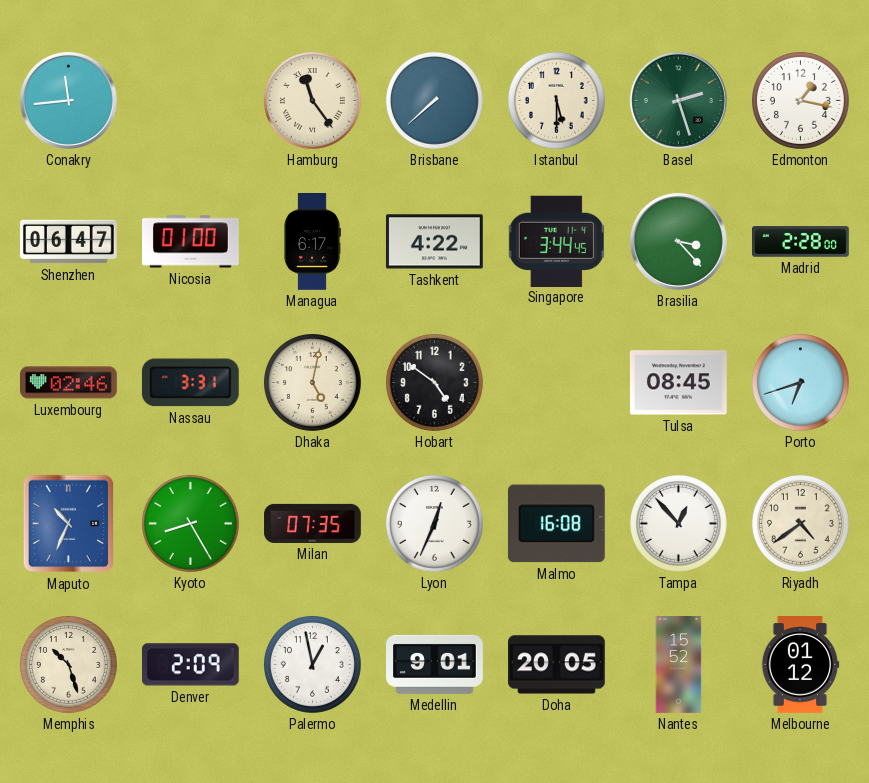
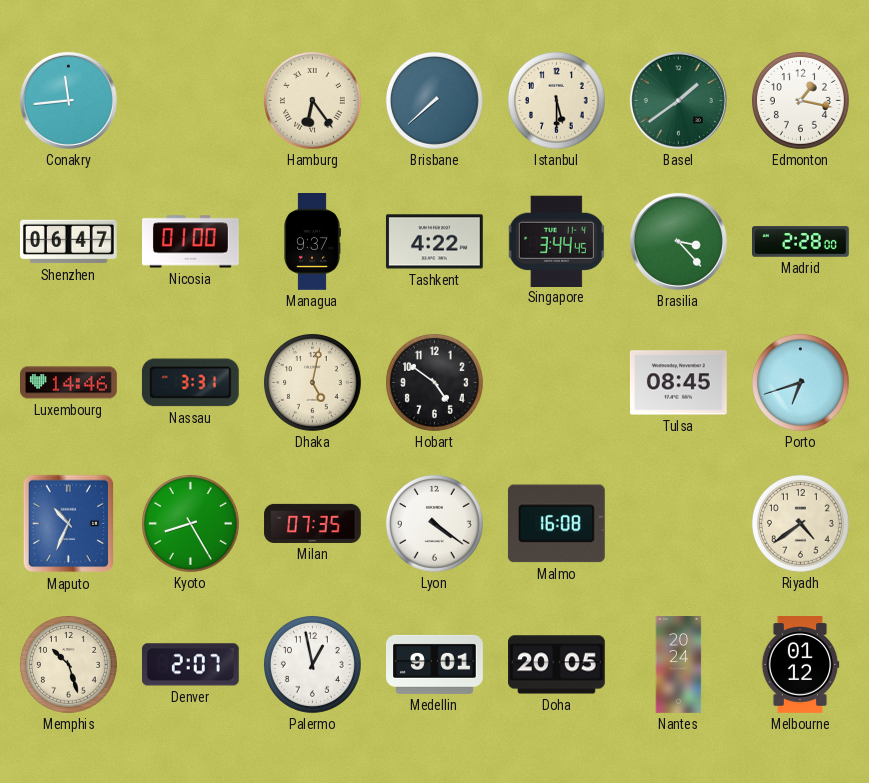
Hamburg: 11:24 -> 6:24
Basel: 2:27 -> 1:39
Managua: 6:17 -> 9:37
Luxembourg: 02:46 -> 14:46
Lyon: 12:34 -> 4:21
Tampa: 12:53 -> none
Denver: 2:09 -> 2:07
Nantes: 15:52 -> 20:24
